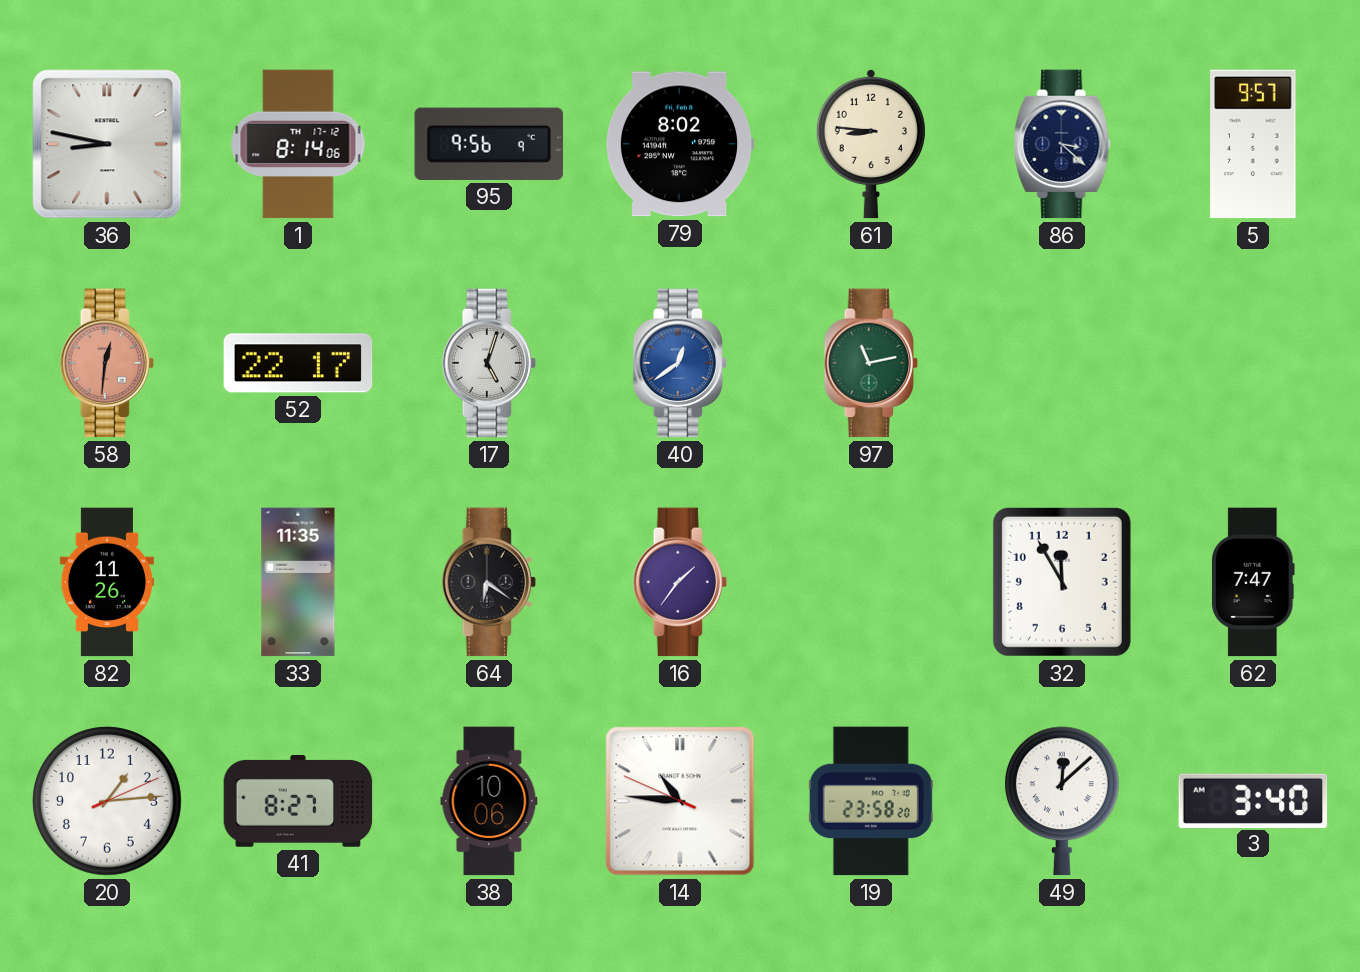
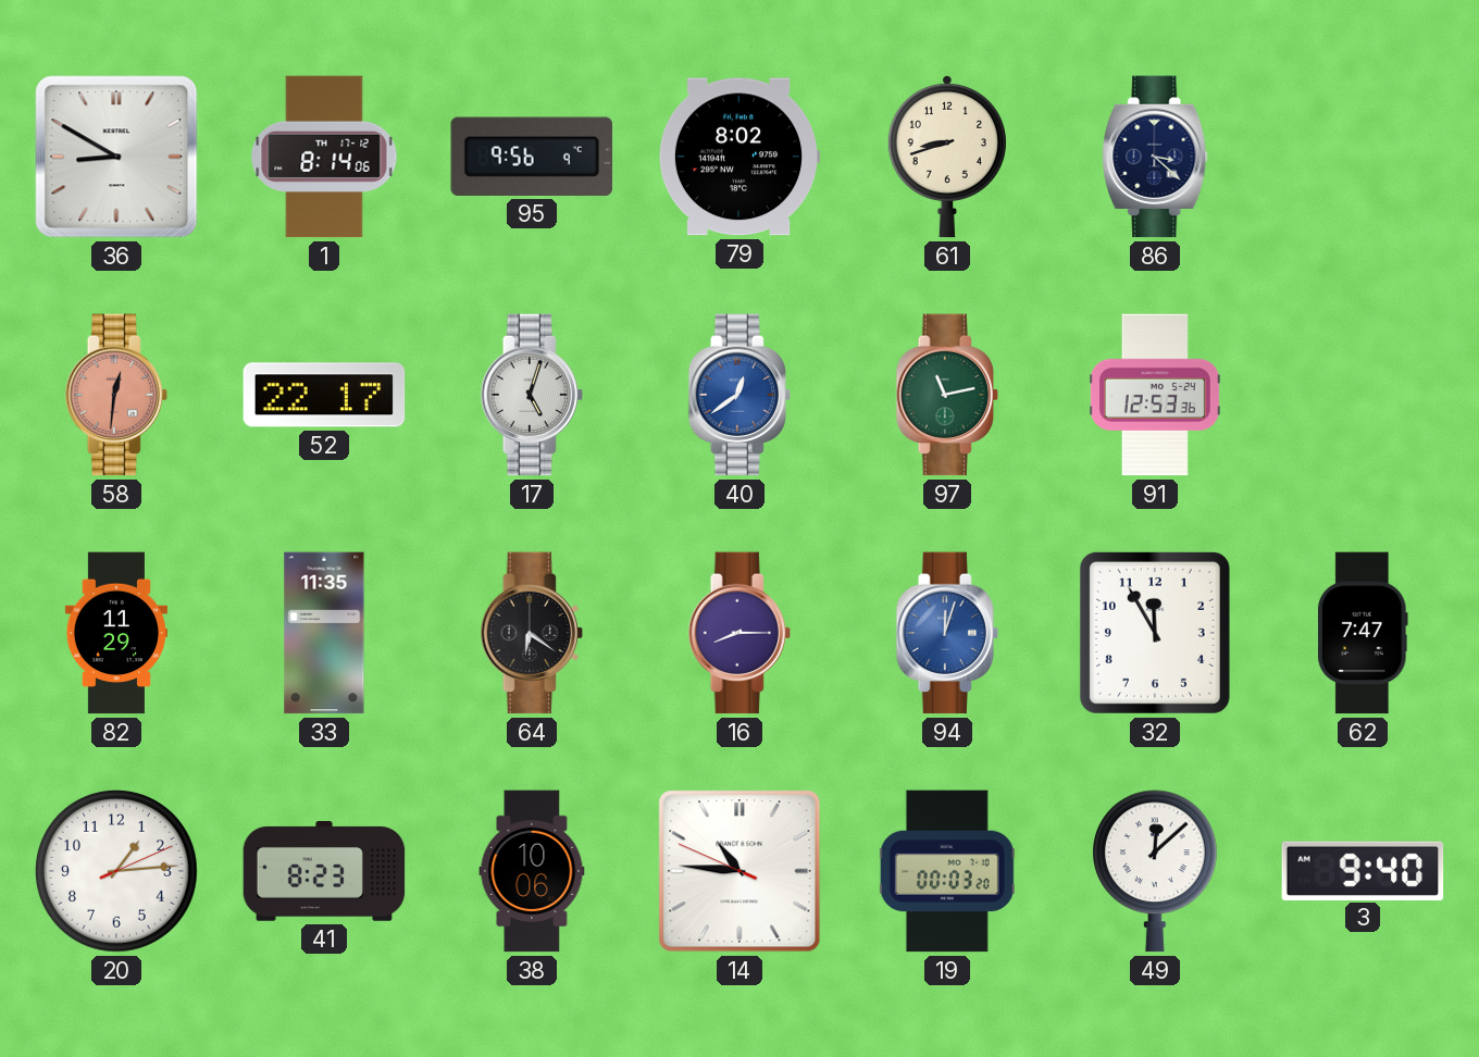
36: 8:47 -> 8:50
61: 8:46 -> 8:42
5: 9:57 -> none
91: none -> 12:53
82: 11:26 -> 11:29
16: 1:36 -> 8:15
94: none -> 12:03
41: 8:27 -> 8:23
19: 23:58 -> 00:03
3: 3:40 -> 9:40
